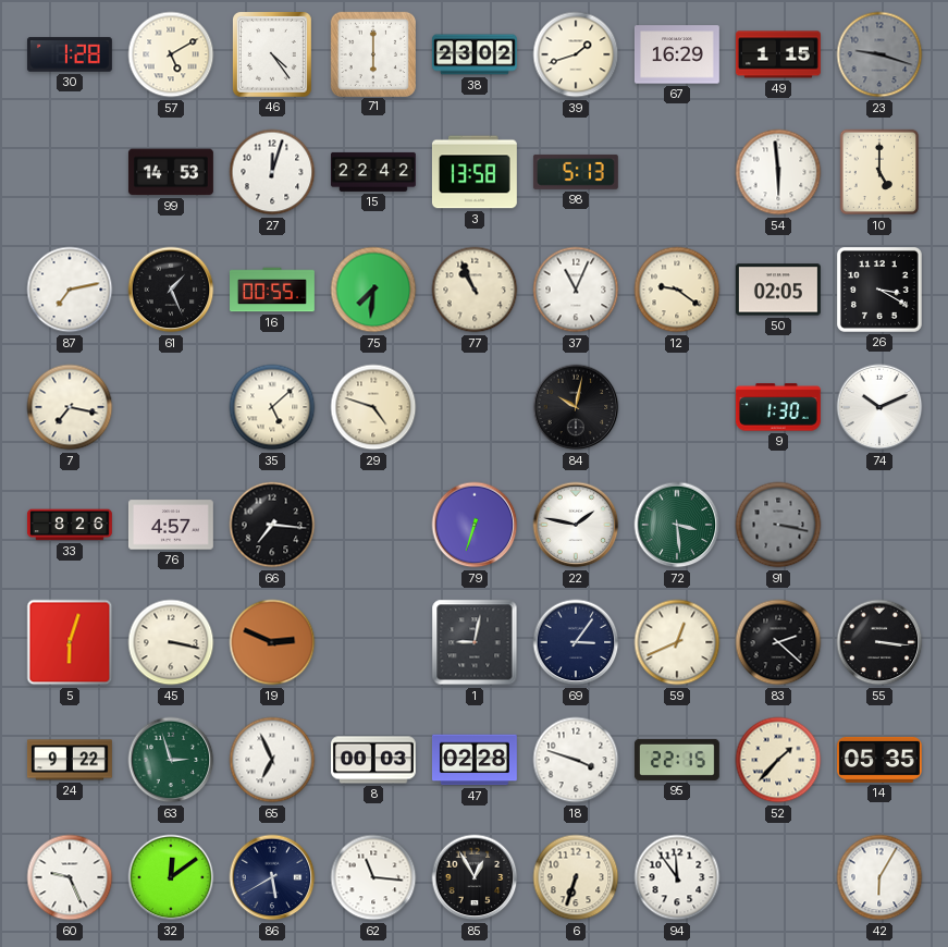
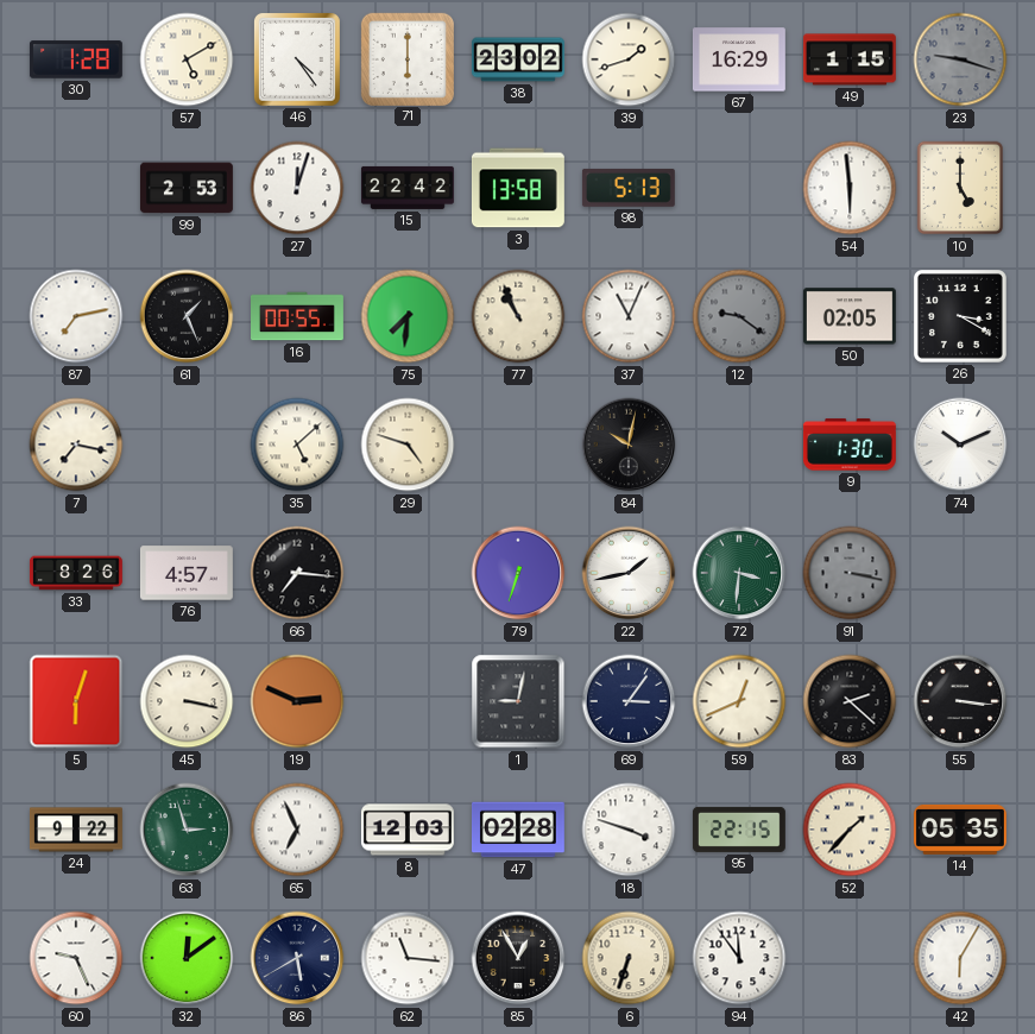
99: 14:53 -> 2:53
12 dial: cream -> grey
22: 1:47 -> 1:43
72: 3:29 -> 3:31
8: 00:03 -> 12:03
